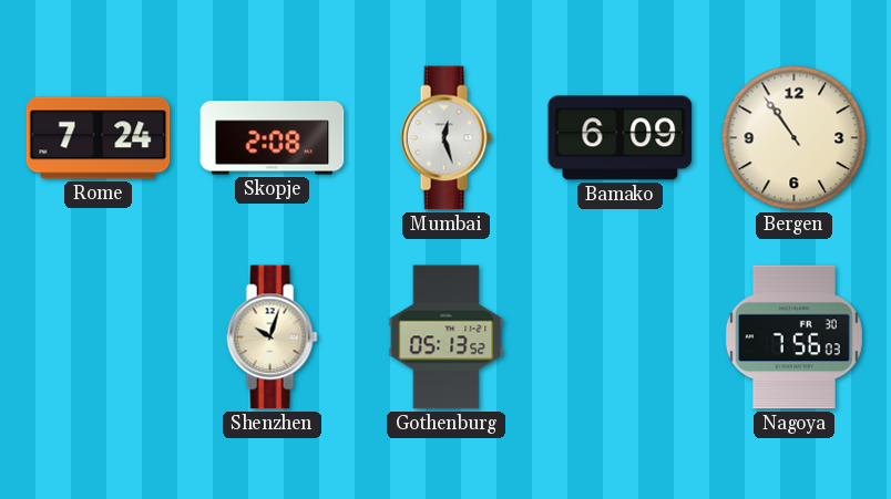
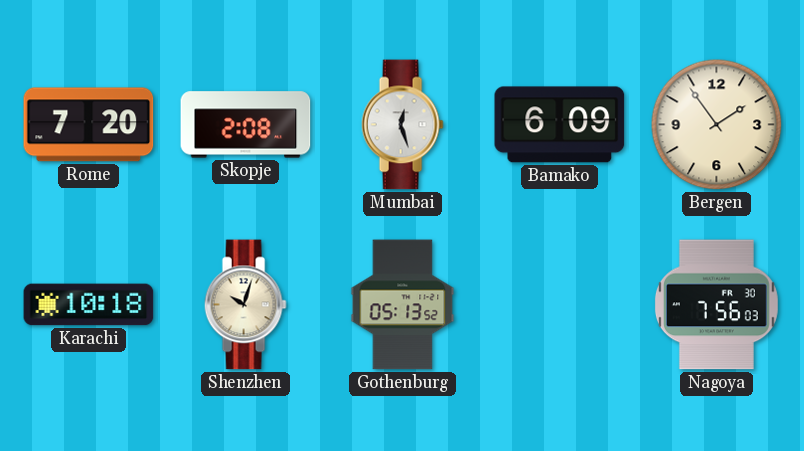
Rome: 7:24 -> 7:20
Bergen: 10:54 -> 1:54
Karachi: none -> 10:18
